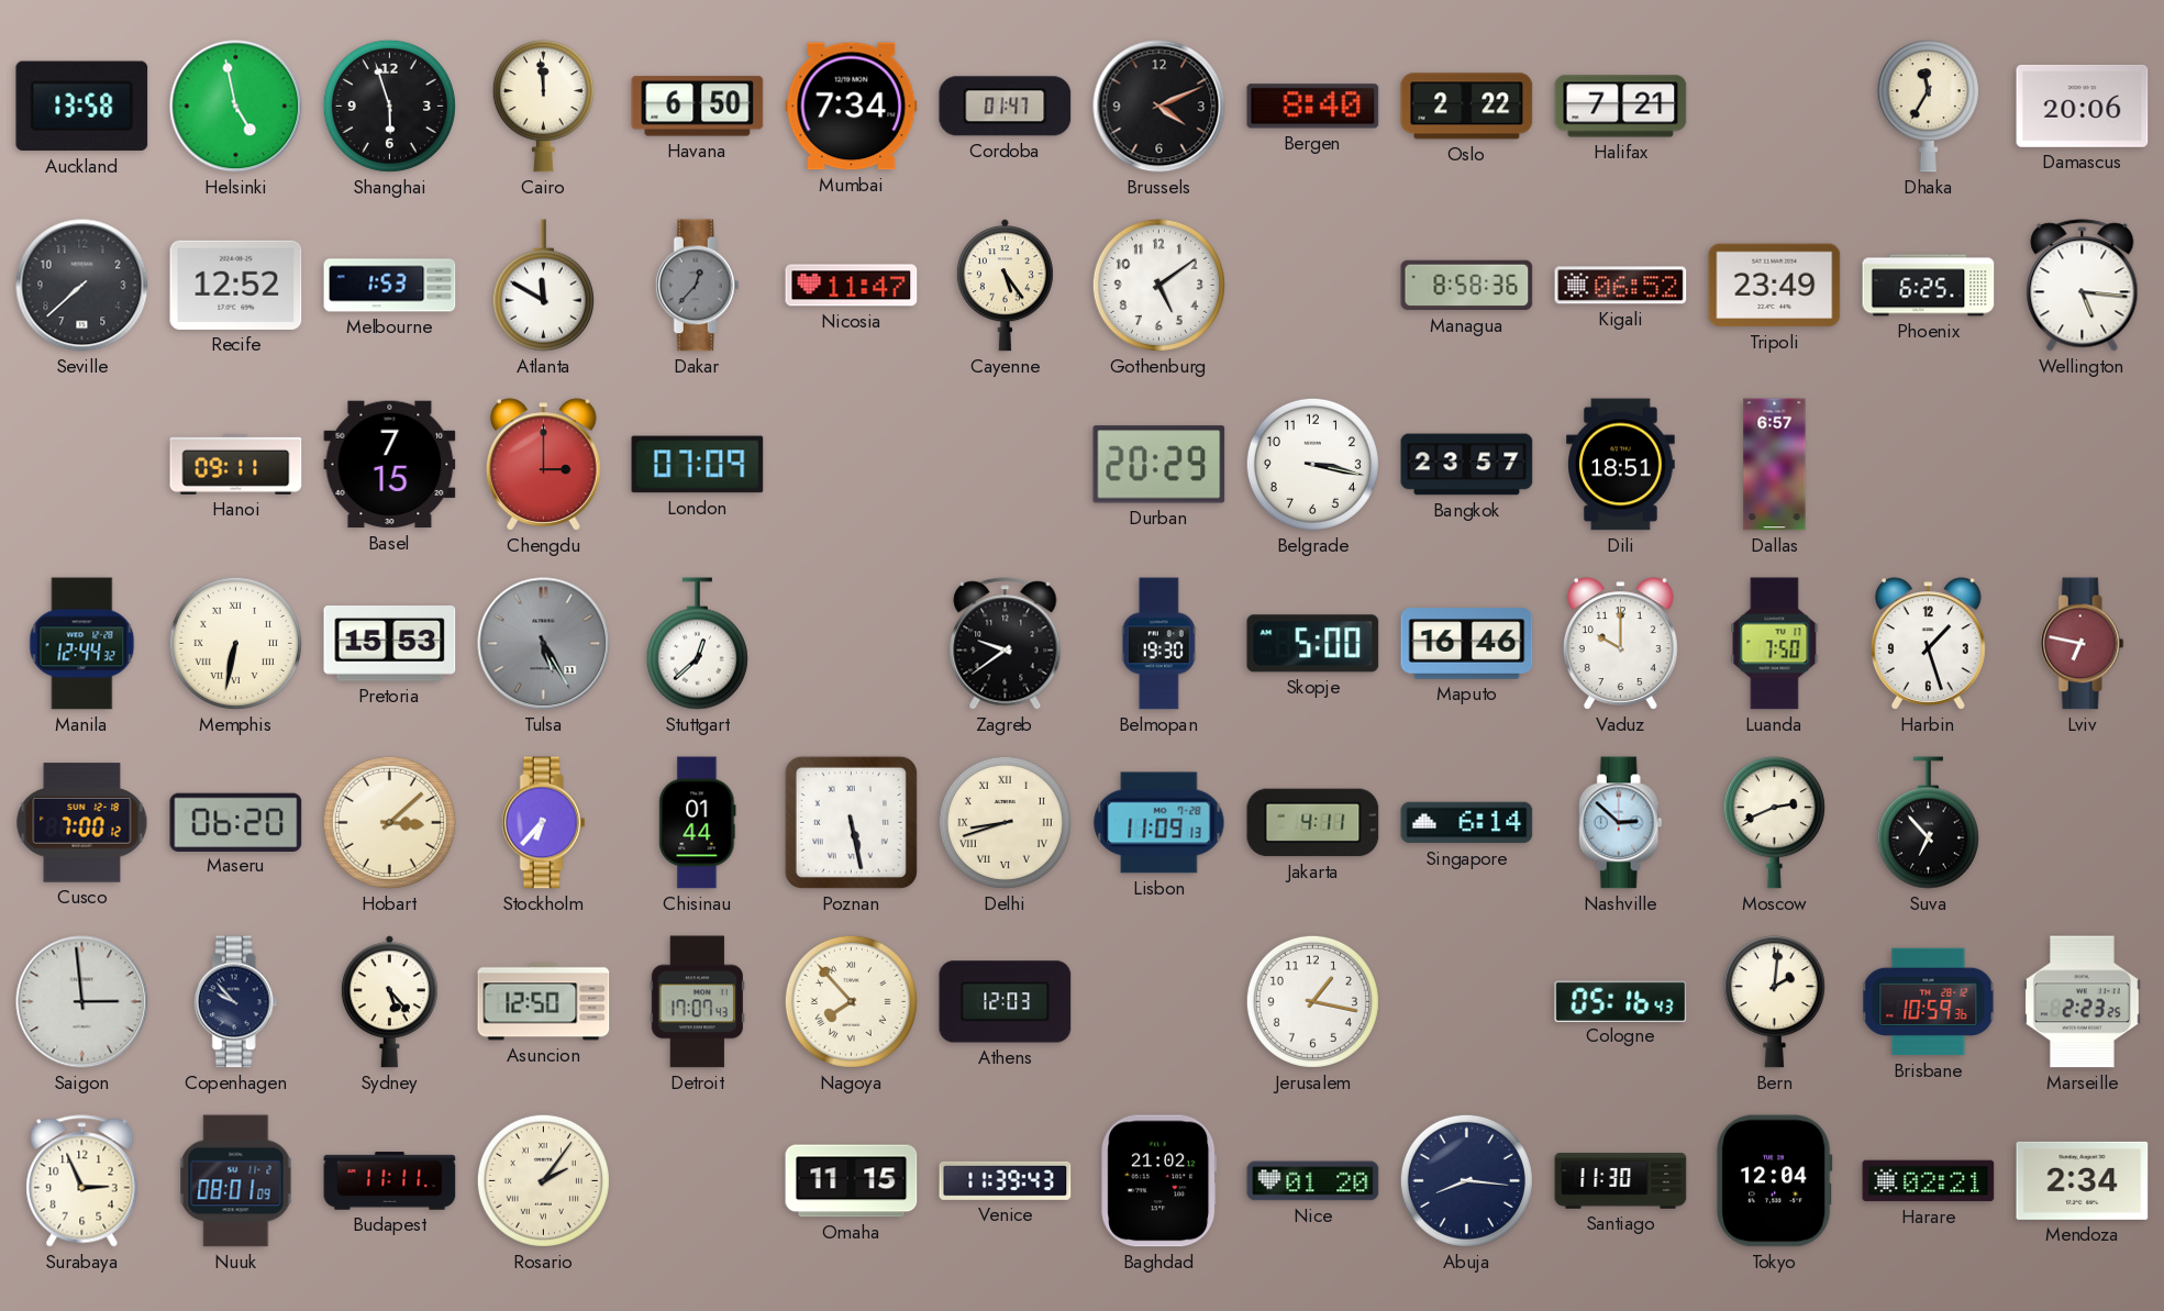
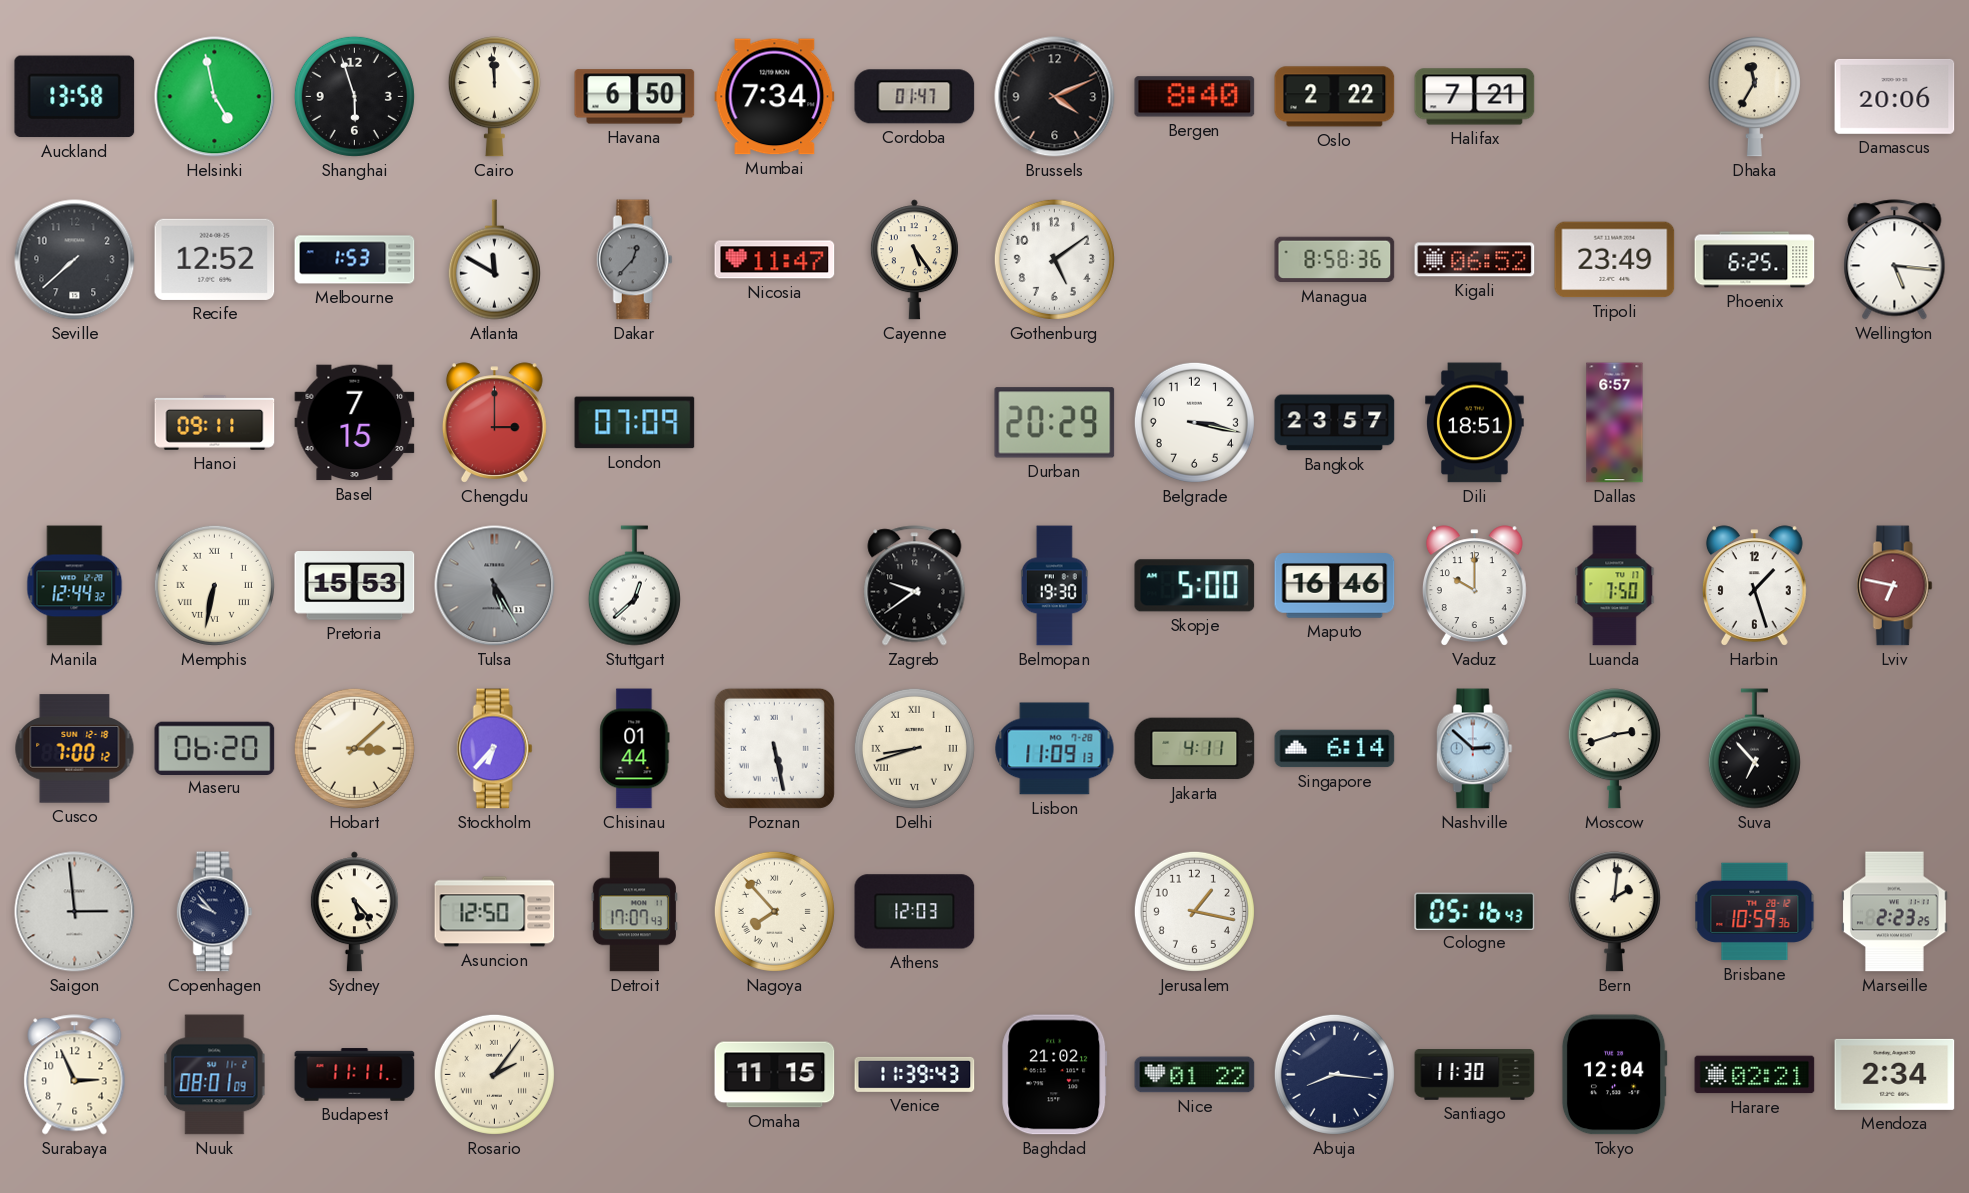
Moscow: 2:41 -> 2:42
Nice: 01:20 -> 01:22
